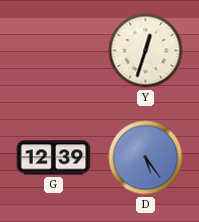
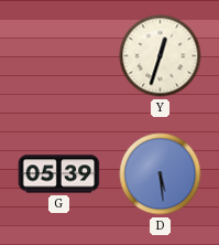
G: 12:39 -> 05:39
D: 5:24 -> 5:29
